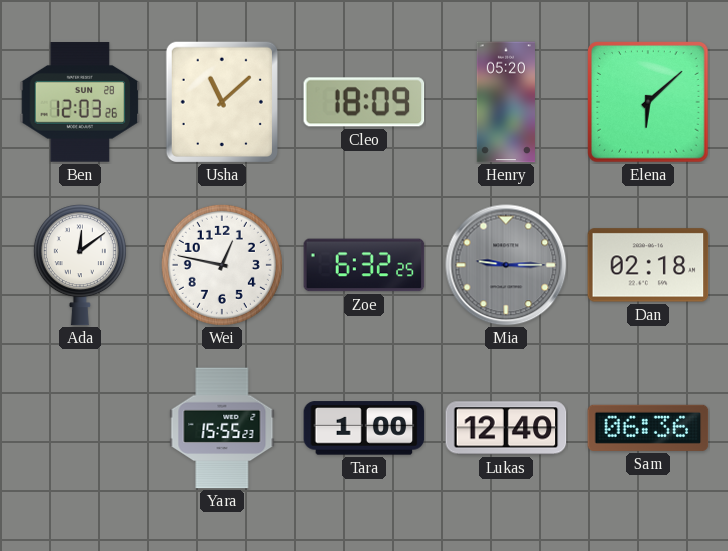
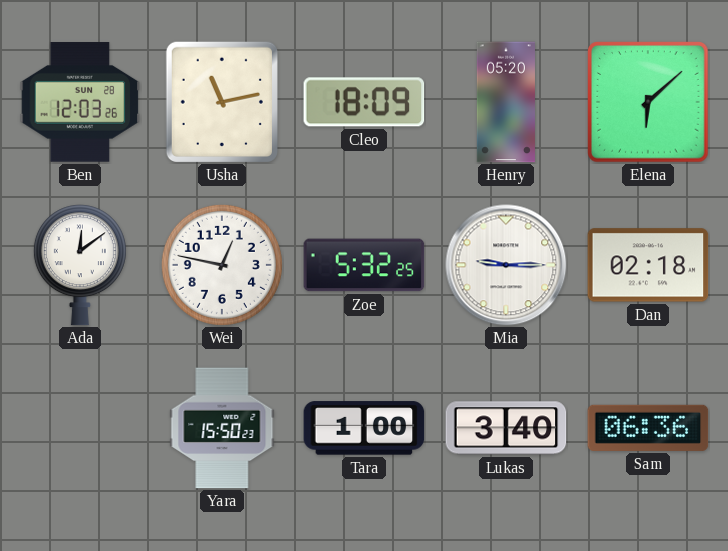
Usha: 11:08 -> 11:13
Zoe: 6:32 -> 5:32
Mia dial: grey -> white
Yara: 15:55 -> 15:50
Lukas: 12:40 -> 3:40
